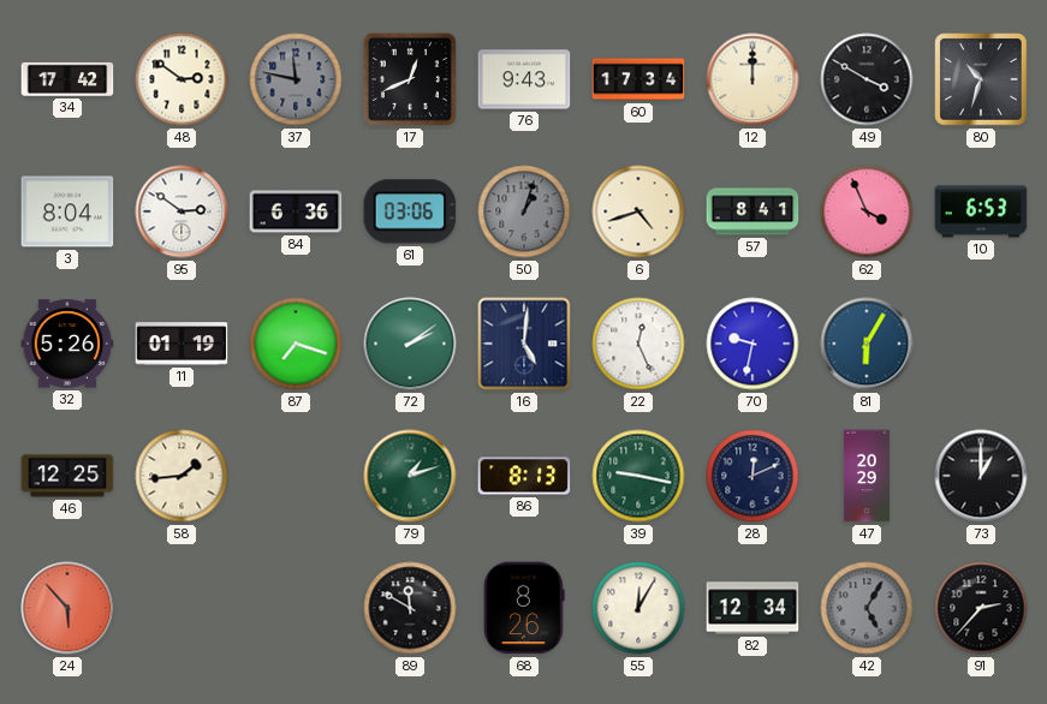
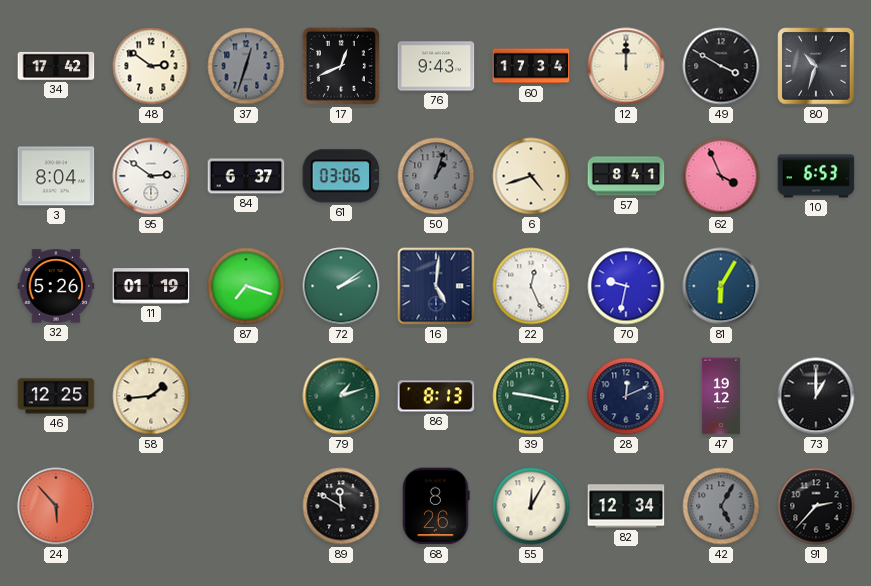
37: 11:47 -> 12:33
84: 6:36 -> 6:37
47: 20:29 -> 19:12
